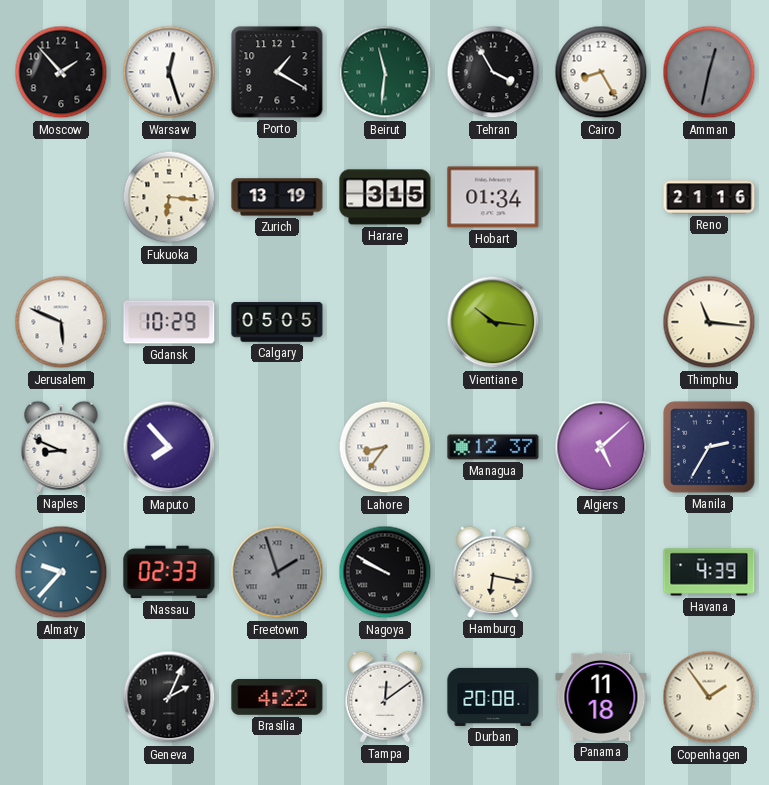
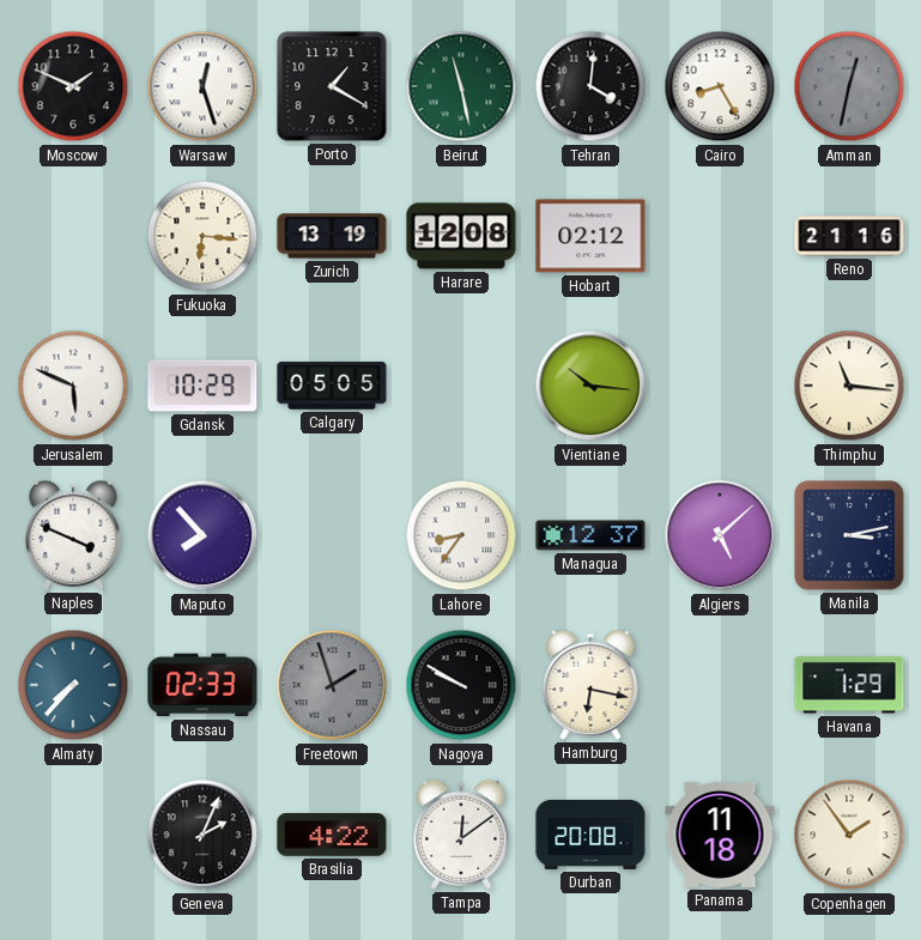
Moscow: 1:53 -> 1:49
Beirut: 11:31 -> 11:28
Tehran: 3:55 -> 4:01
Harare: 3:15 -> 12:08
Hobart: 01:34 -> 02:12
Naples: 8:49 -> 3:49
Manila: 2:35 -> 3:13
Almaty: 9:37 -> 7:37
Havana: 4:39 -> 1:29
